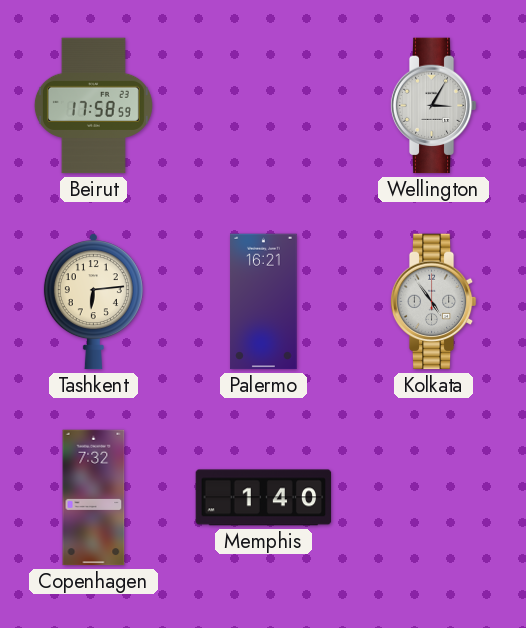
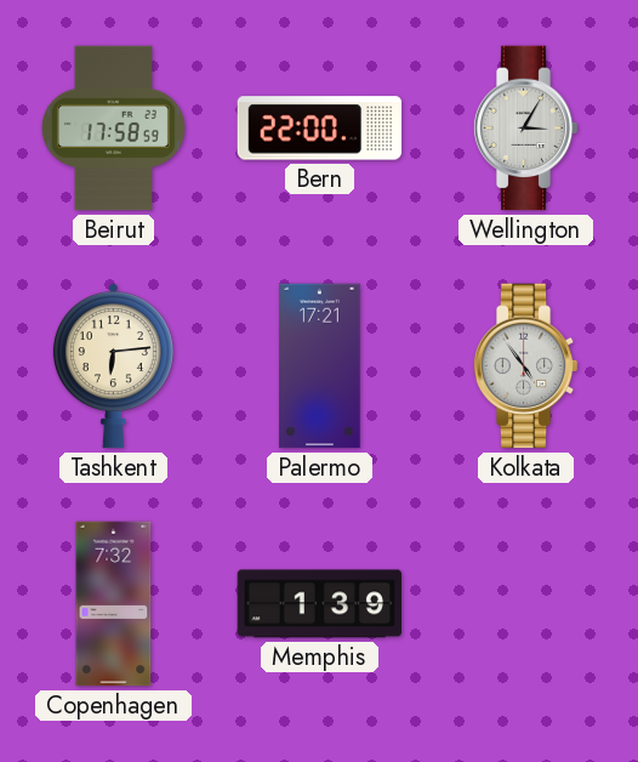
Bern: none -> 22:00
Palermo: 16:21 -> 17:21
Memphis: 1:40 -> 1:39
